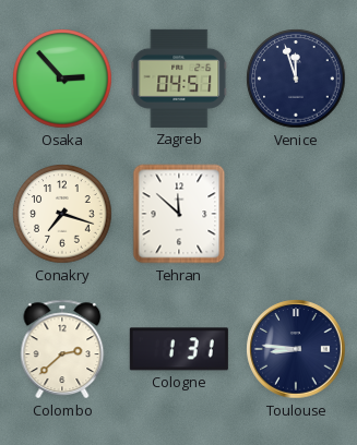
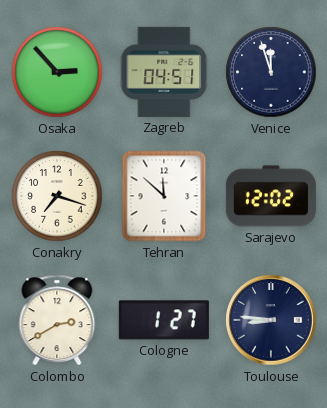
Sarajevo: none -> 12:02
Colombo: 2:38 -> 2:40
Cologne: 1:31 -> 1:27
